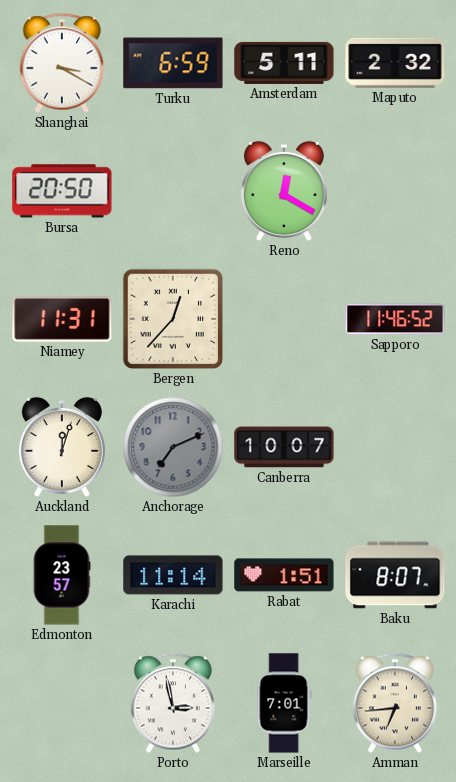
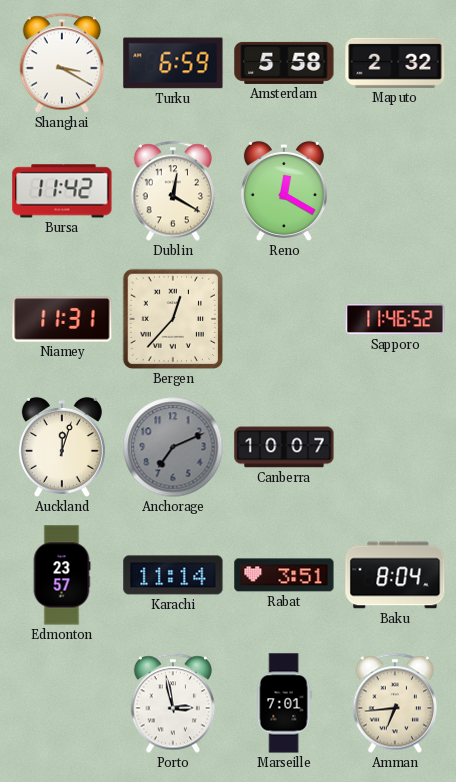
Amsterdam: 5:11 -> 5:58
Bursa: 20:50 -> 11:42
Dublin: none -> 12:20
Rabat: 1:51 -> 3:51
Baku: 8:07 -> 8:04
